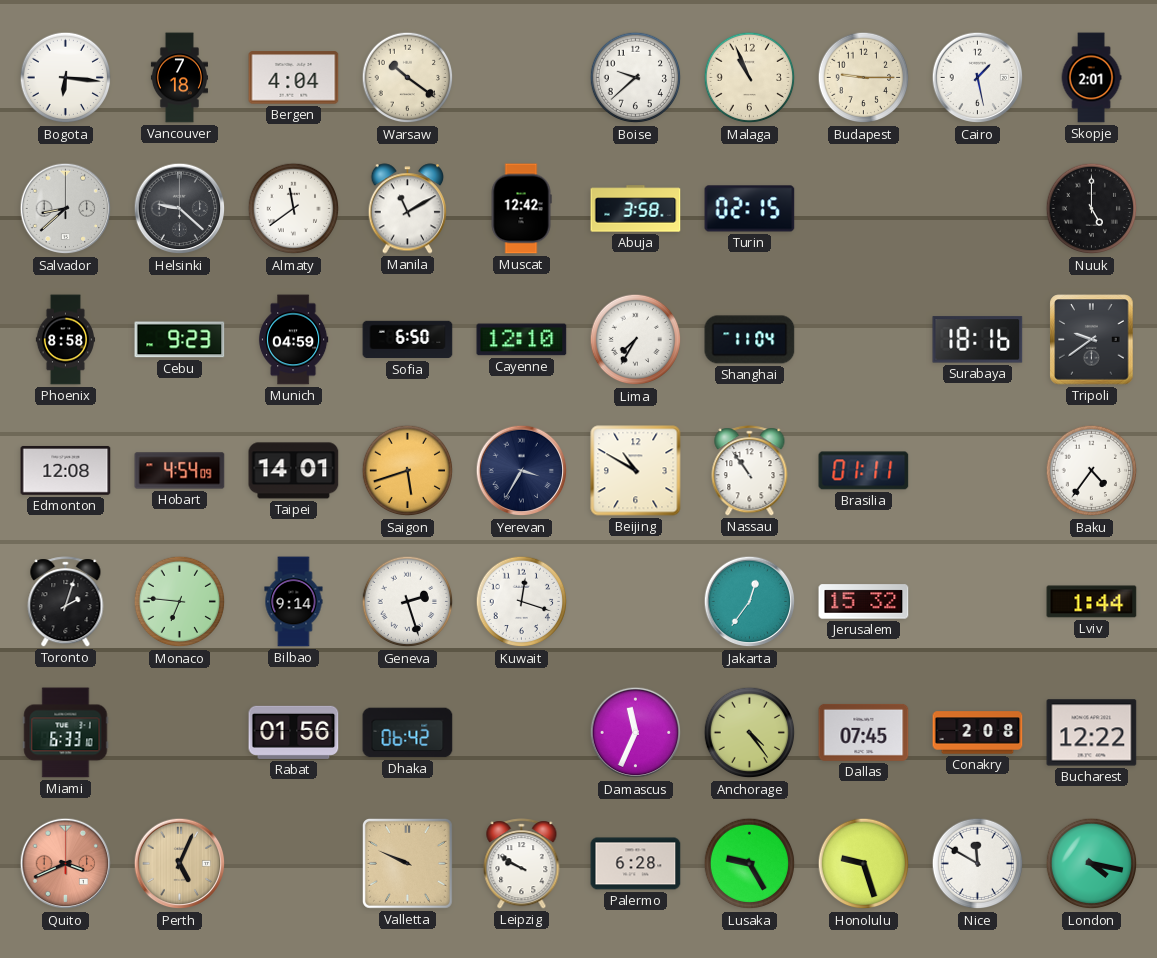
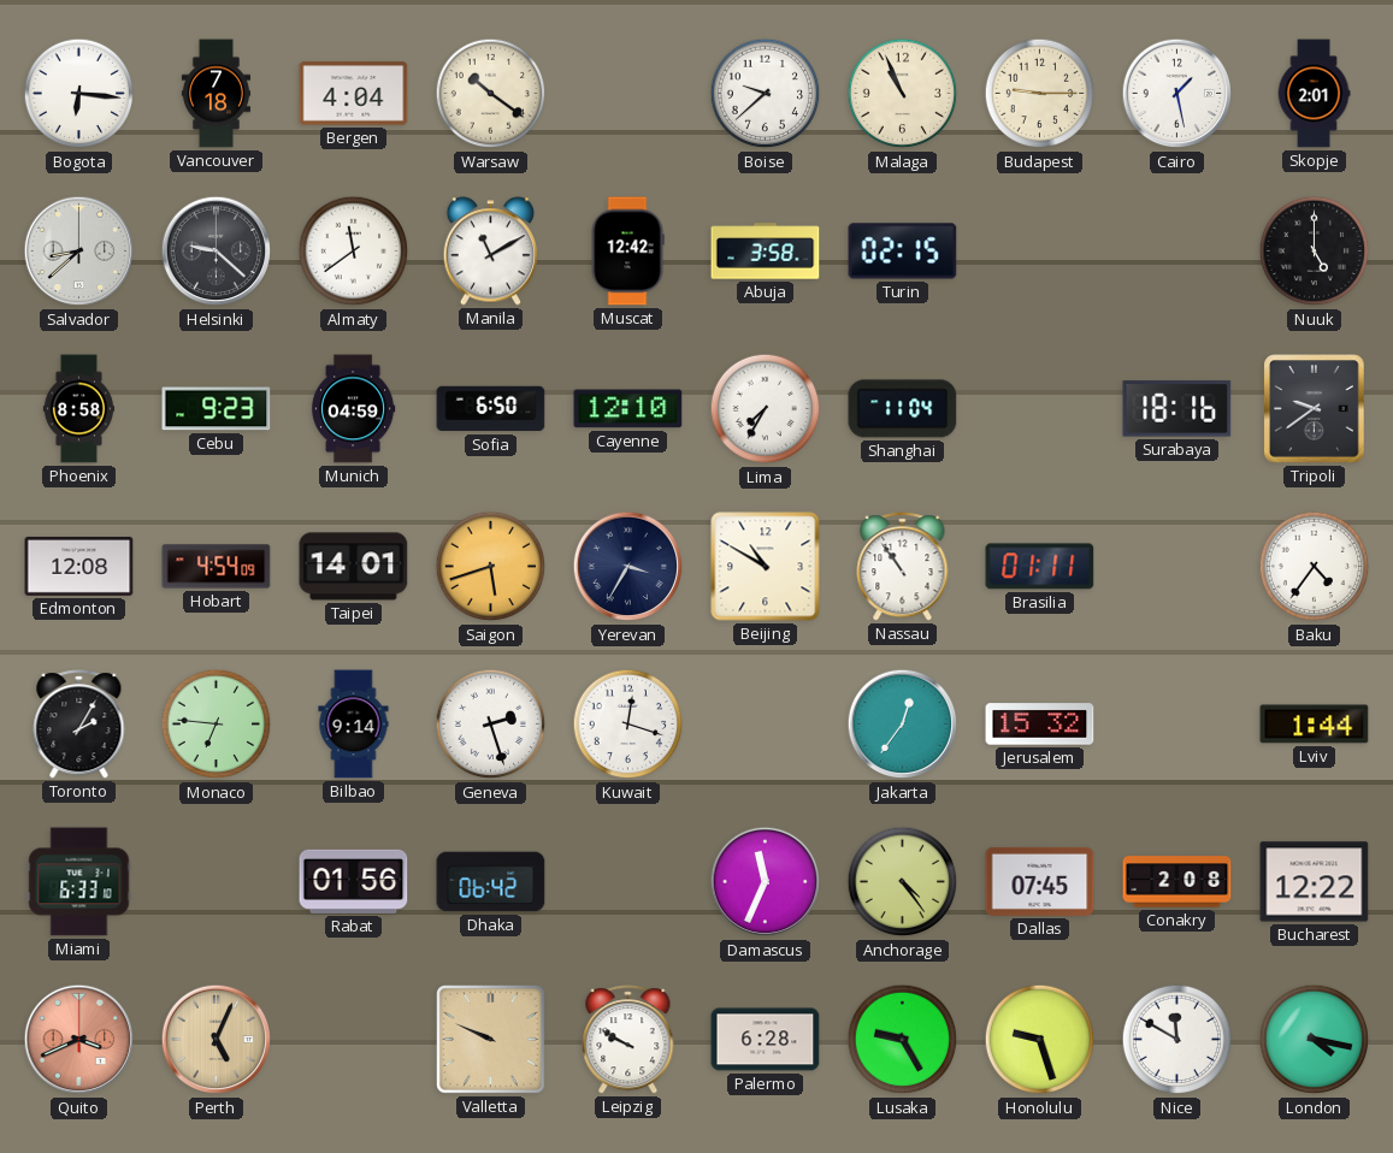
Toronto: 2:03 -> 2:05
